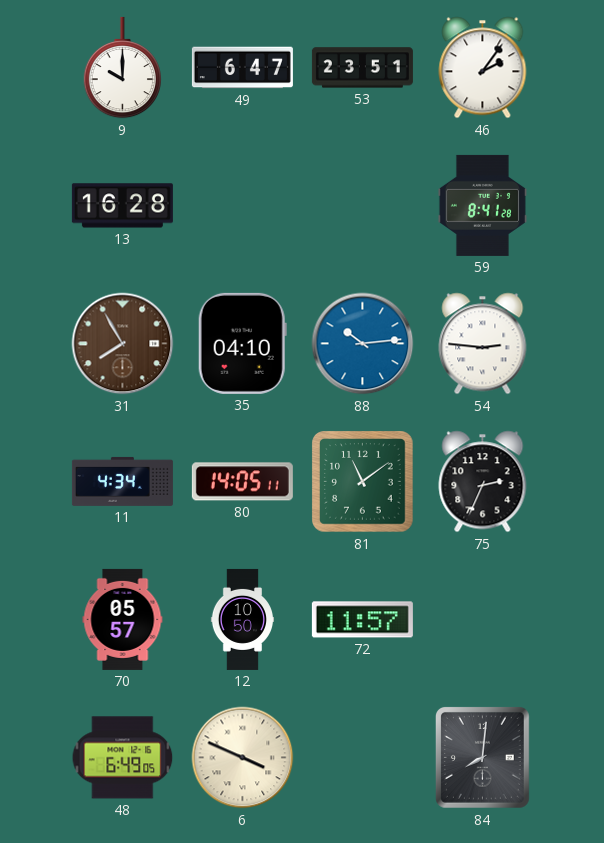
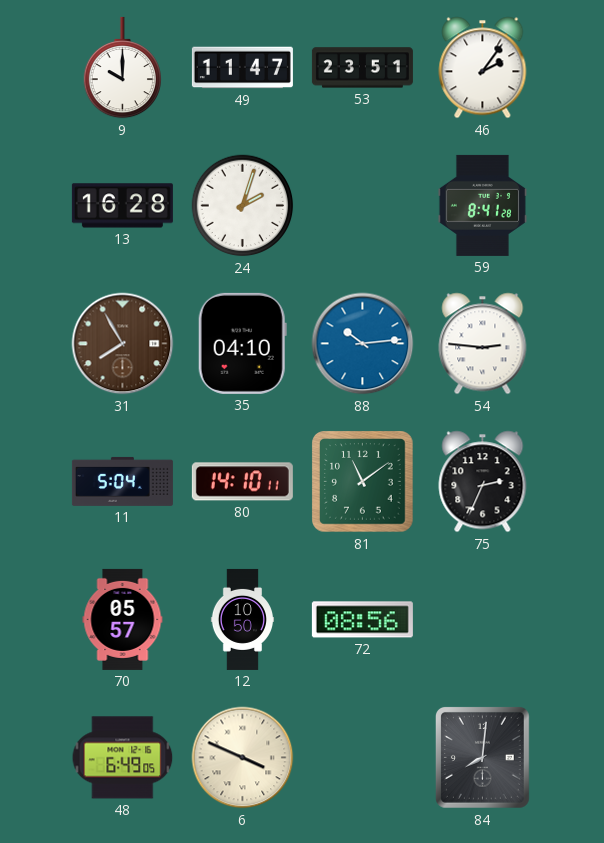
49: 6:47 -> 11:47
24: none -> 2:03
11: 4:34 -> 5:04
80: 14:05 -> 14:10
72: 11:57 -> 08:56
